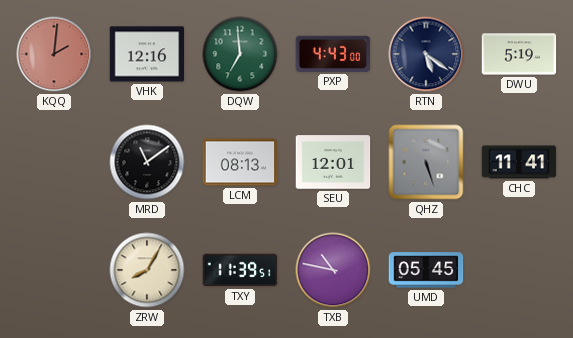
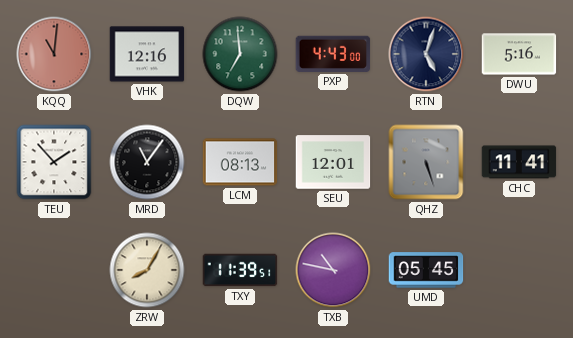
KQQ: 2:01 -> 11:01
RTN: 5:21 -> 5:03
DWU: 5:19 -> 5:16
TEU: none -> 1:53
MRD: 11:09 -> 11:06
